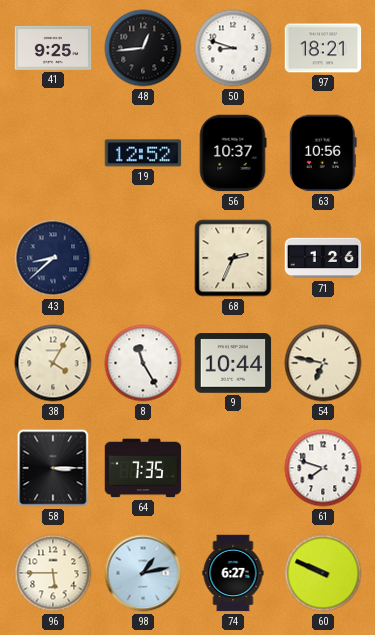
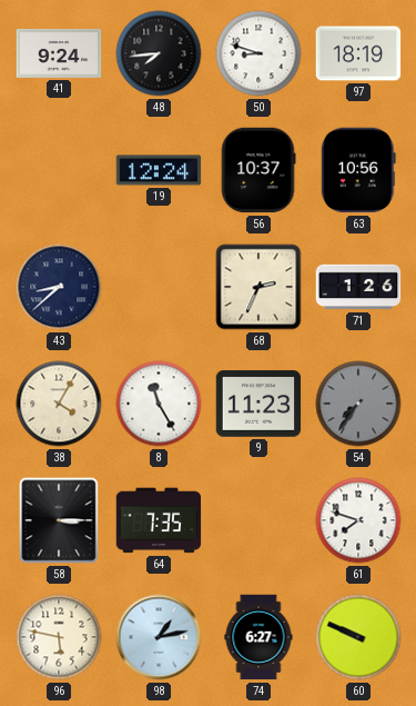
41: 9:25 -> 9:24
48: 12:44 -> 7:44
97: 18:21 -> 18:19
19: 12:52 -> 12:24
9: 10:44 -> 11:23
54: 6:47 -> 7:36
54 dial: cream -> grey
96: 5:45 -> 5:47
